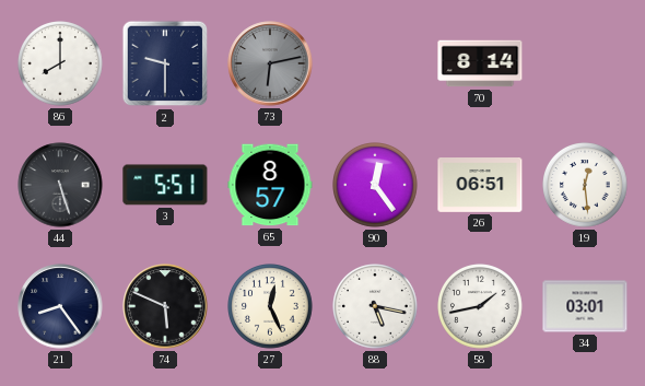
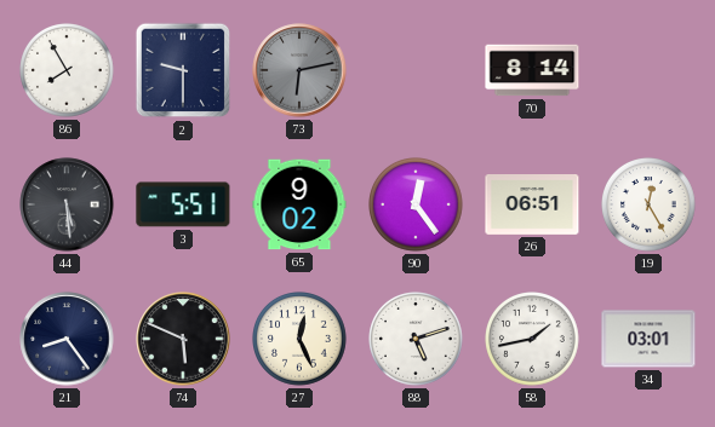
86: 8:00 -> 7:55
44: 5:27 -> 5:29
65: 8:57 -> 9:02
19: 12:29 -> 12:25
88: 5:17 -> 5:12
